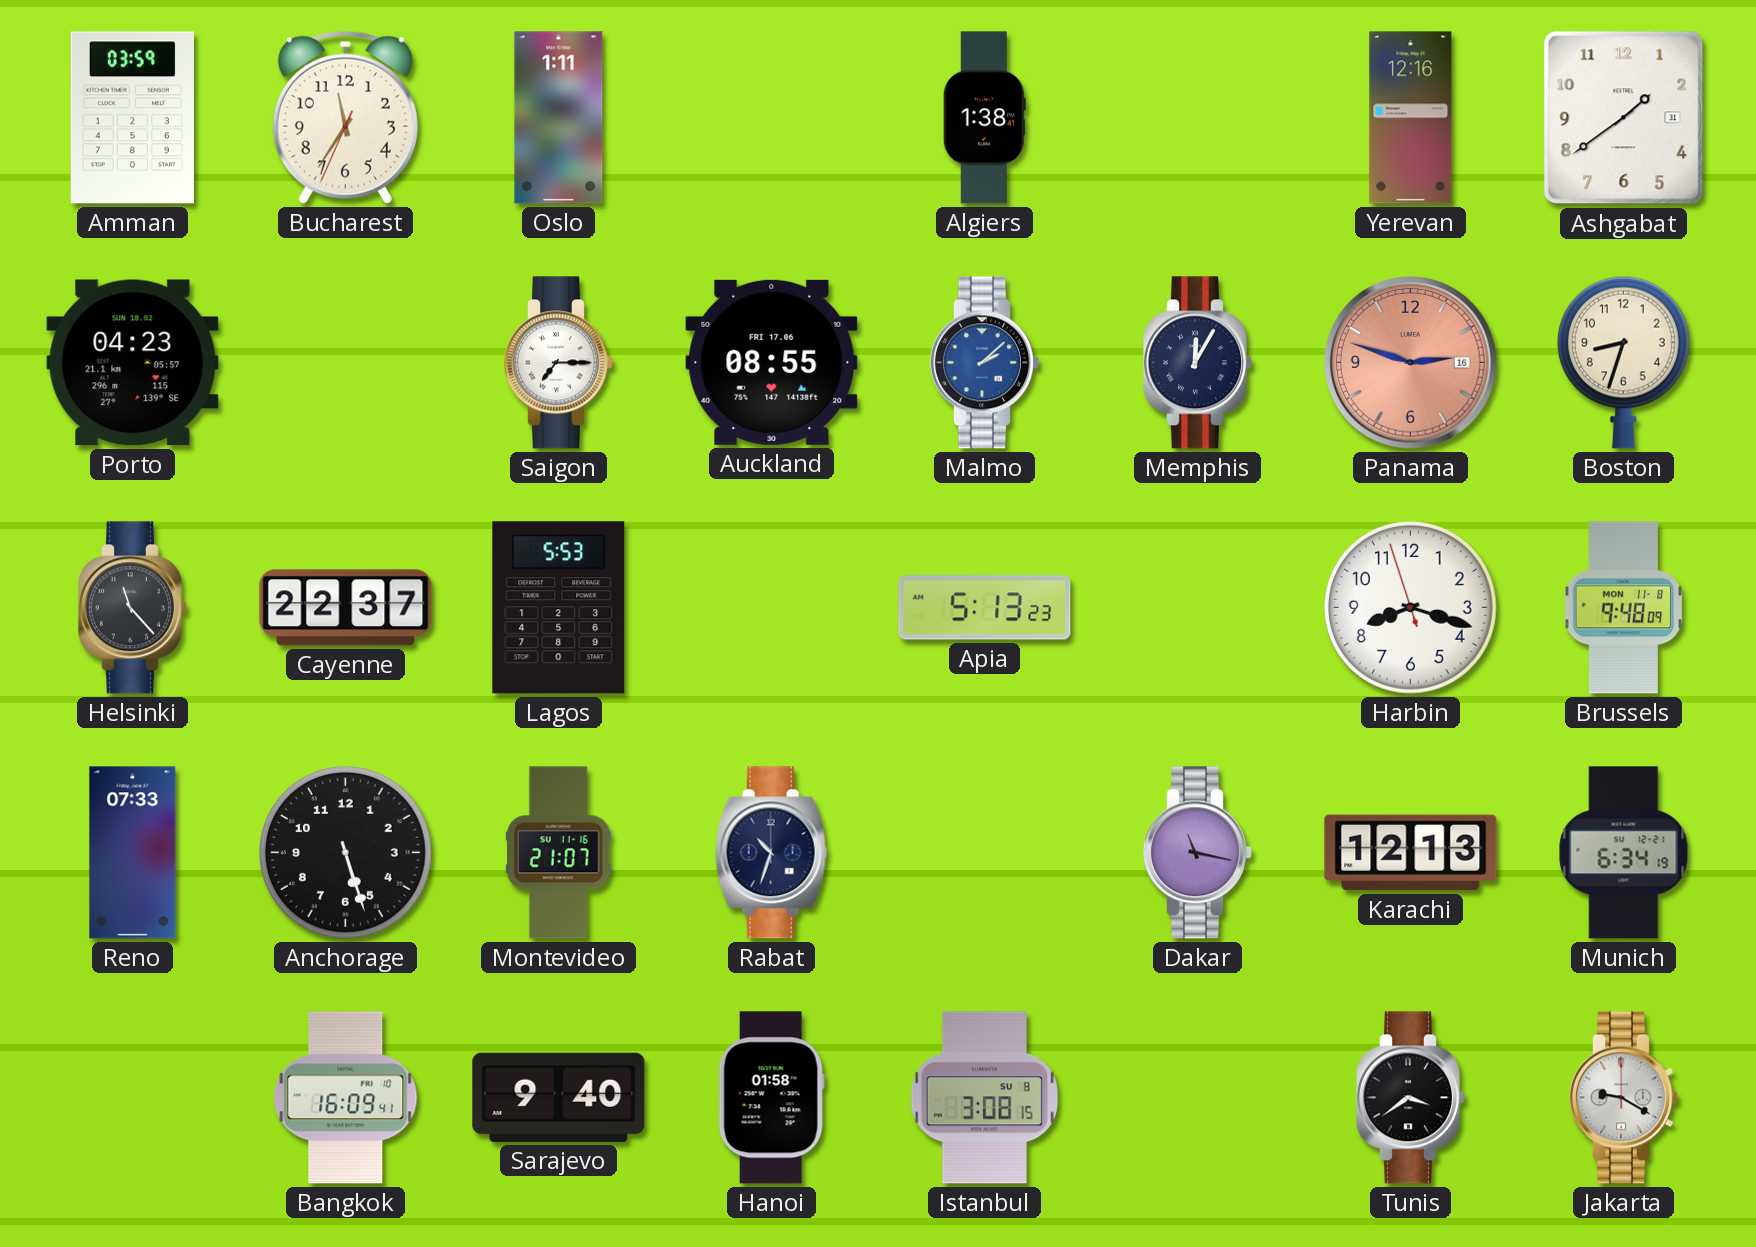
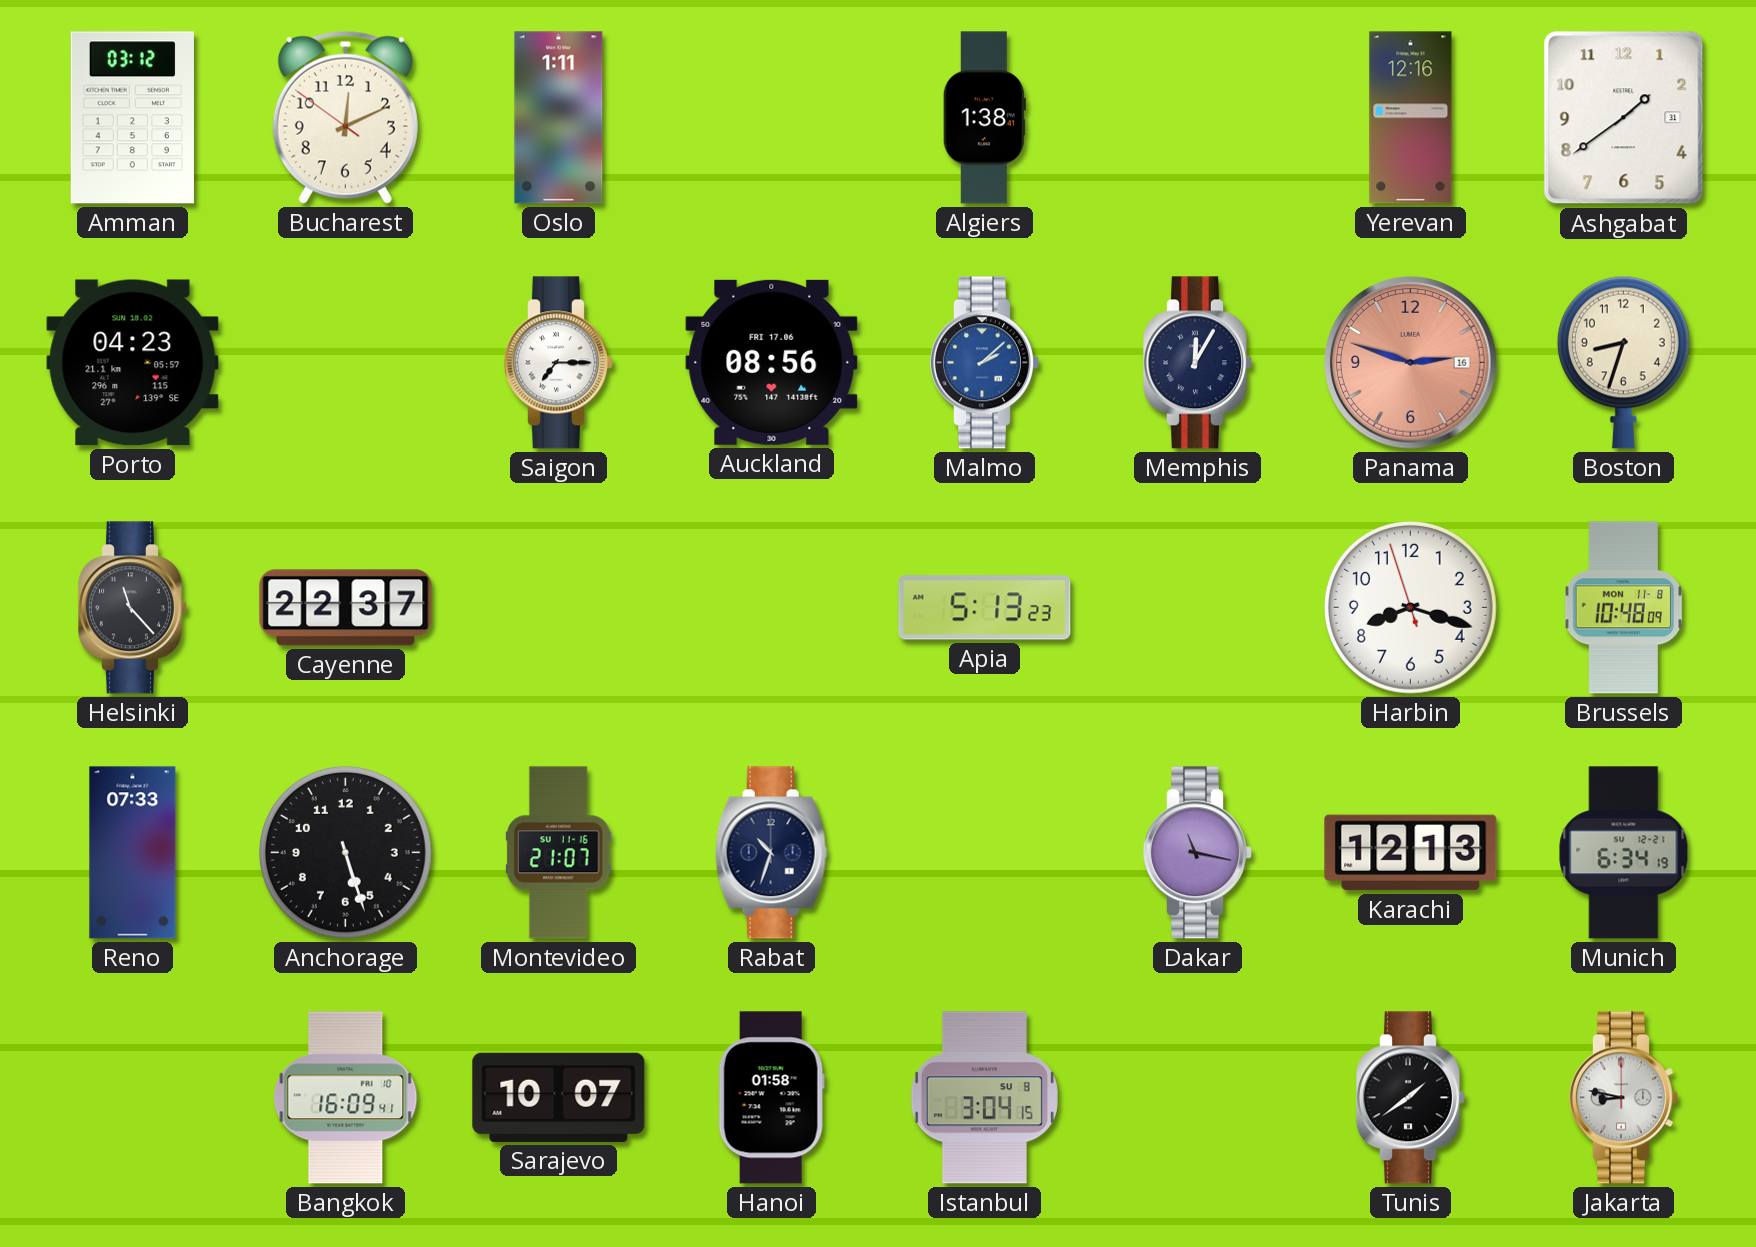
Amman: 03:59 -> 03:12
Bucharest: 11:35 -> 12:10
Auckland: 08:55 -> 08:56
Lagos: 5:53 -> none
Brussels: 9:48 -> 10:48
Sarajevo: 9:40 -> 10:07
Istanbul: 3:08 -> 3:04
Tunis: 3:39 -> 1:39
Jakarta: 9:20 -> 8:47
